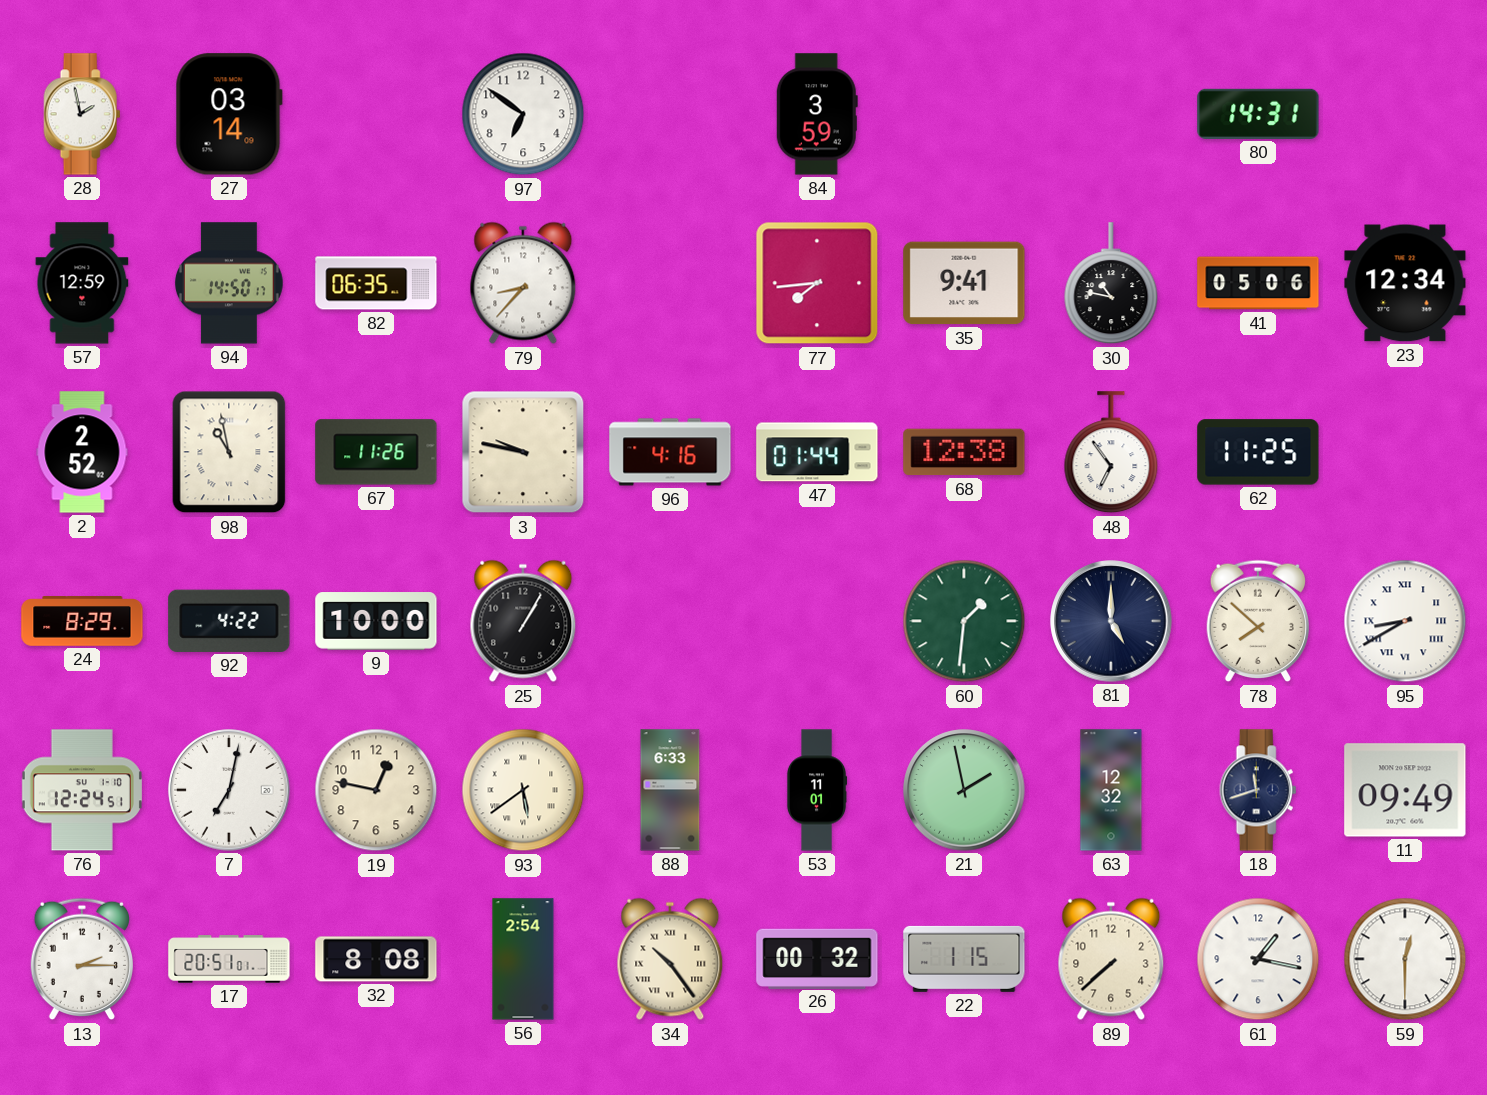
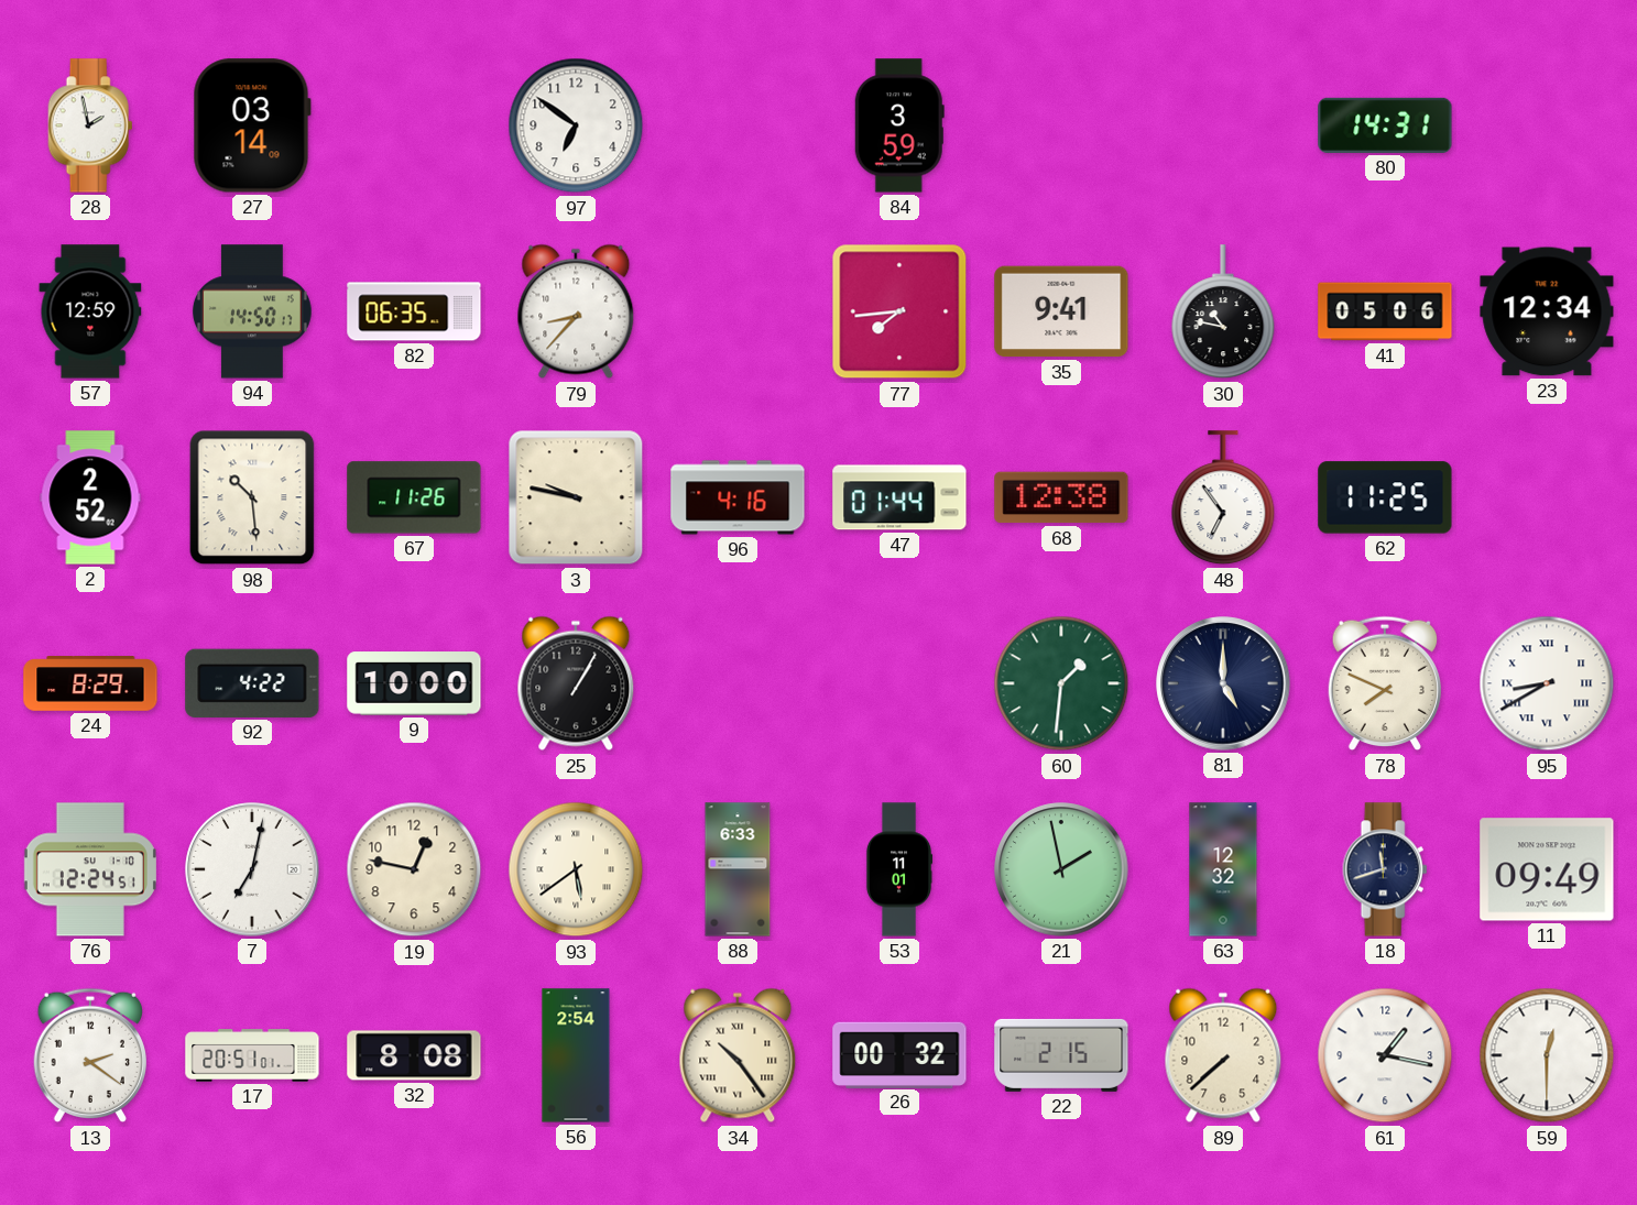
98: 10:58 -> 10:29
78: 7:52 -> 7:49
13: 2:15 -> 2:21
22: 1:15 -> 2:15
